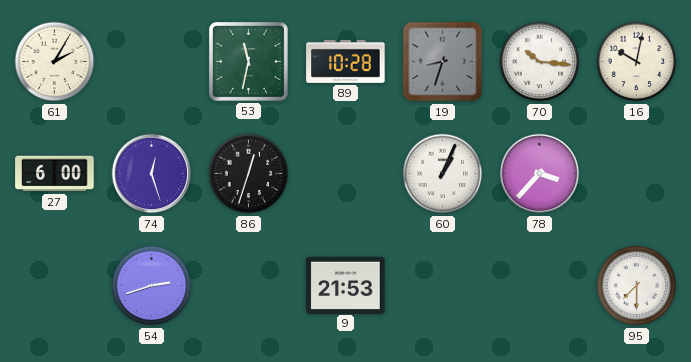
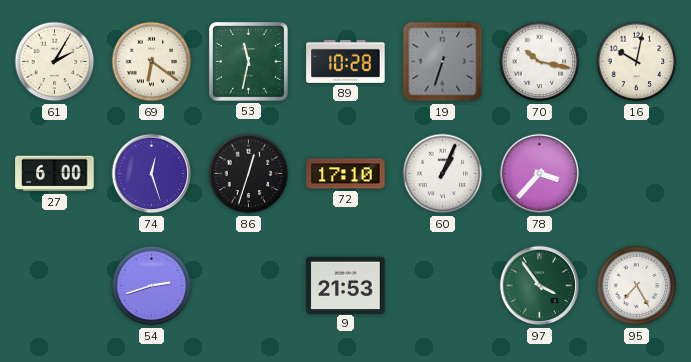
69: none -> 6:21
19: 8:33 -> 6:33
70: 10:16 -> 10:17
72: none -> 17:10
97: none -> 3:54
95: 7:30 -> 7:25
